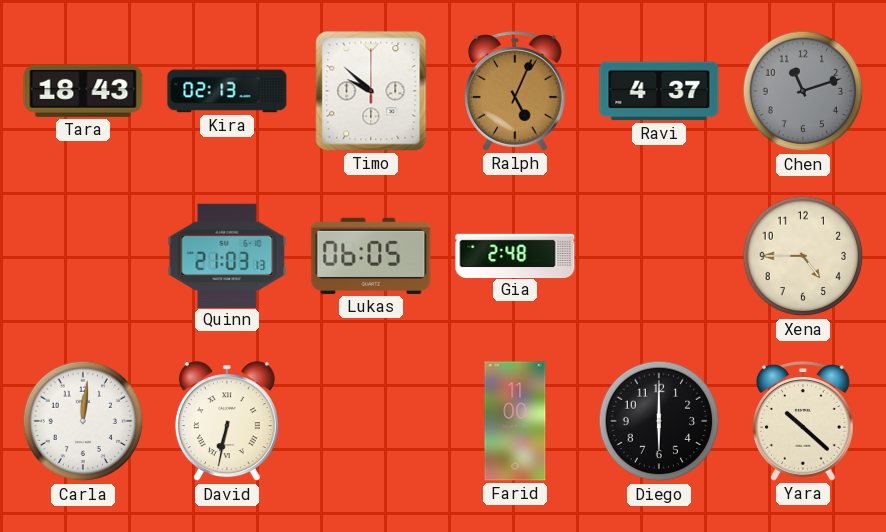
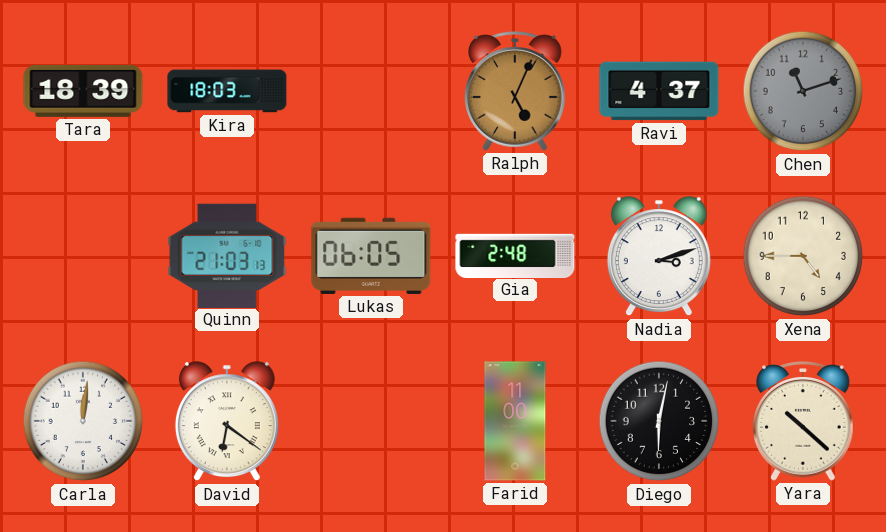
Tara: 18:43 -> 18:39
Kira: 02:13 -> 18:03
Timo: 9:52 -> none
Nadia: none -> 3:12
David: 6:32 -> 6:21
Diego: 6:00 -> 6:02
